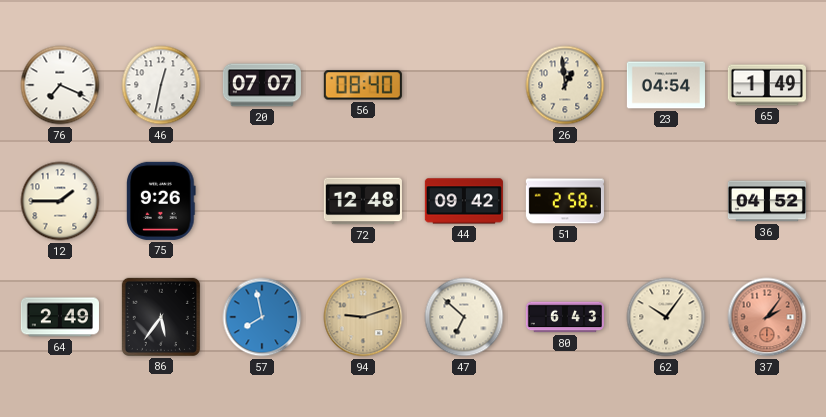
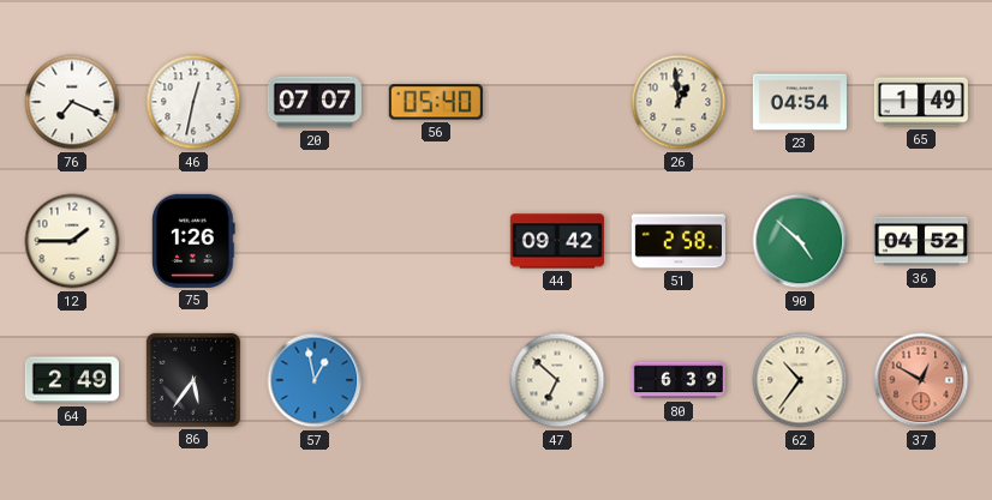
56: 08:40 -> 05:40
75: 9:26 -> 1:26
72: 12:48 -> none
90: none -> 4:52
57: 7:58 -> 12:58
94: 9:12 -> none
80: 6:43 -> 6:39
62: 10:06 -> 10:36
37: 2:06 -> 12:50
